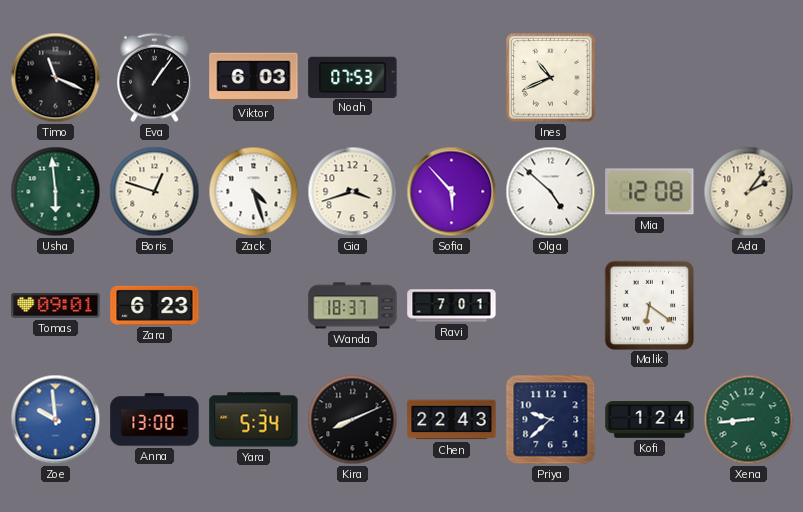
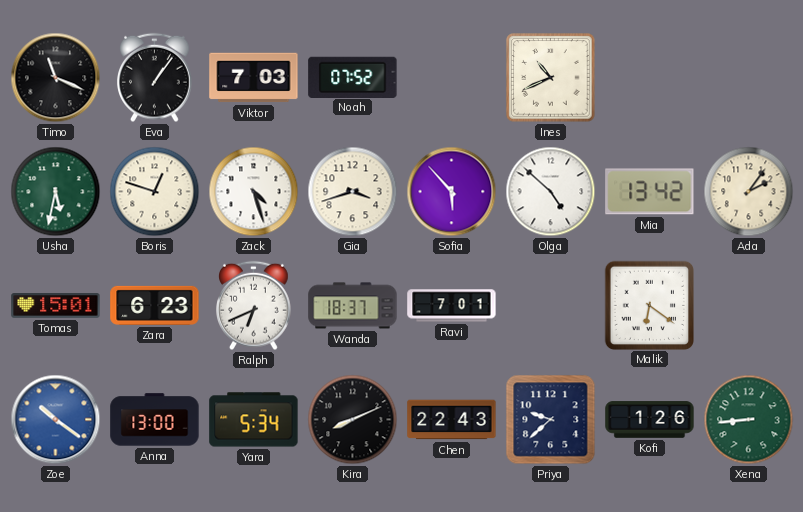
Viktor: 6:03 -> 7:03
Noah: 07:53 -> 07:52
Usha: 5:59 -> 5:32
Mia: 12:08 -> 13:42
Tomas: 09:01 -> 15:01
Ralph: none -> 6:41
Zoe: 9:59 -> 10:21
Kofi: 1:24 -> 1:26
